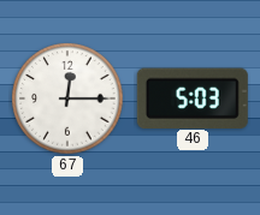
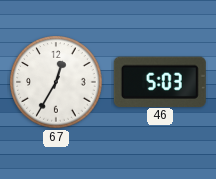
67: 12:15 -> 12:35
